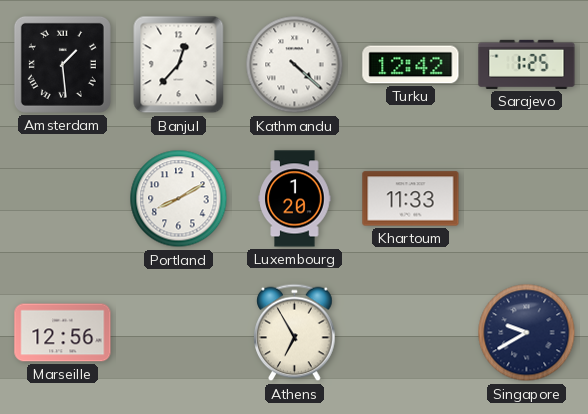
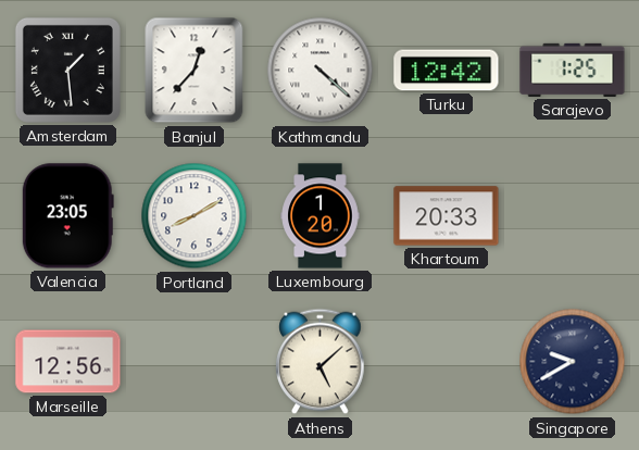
Valencia: none -> 23:05
Khartoum: 11:33 -> 20:33
Athens: 6:55 -> 5:08
